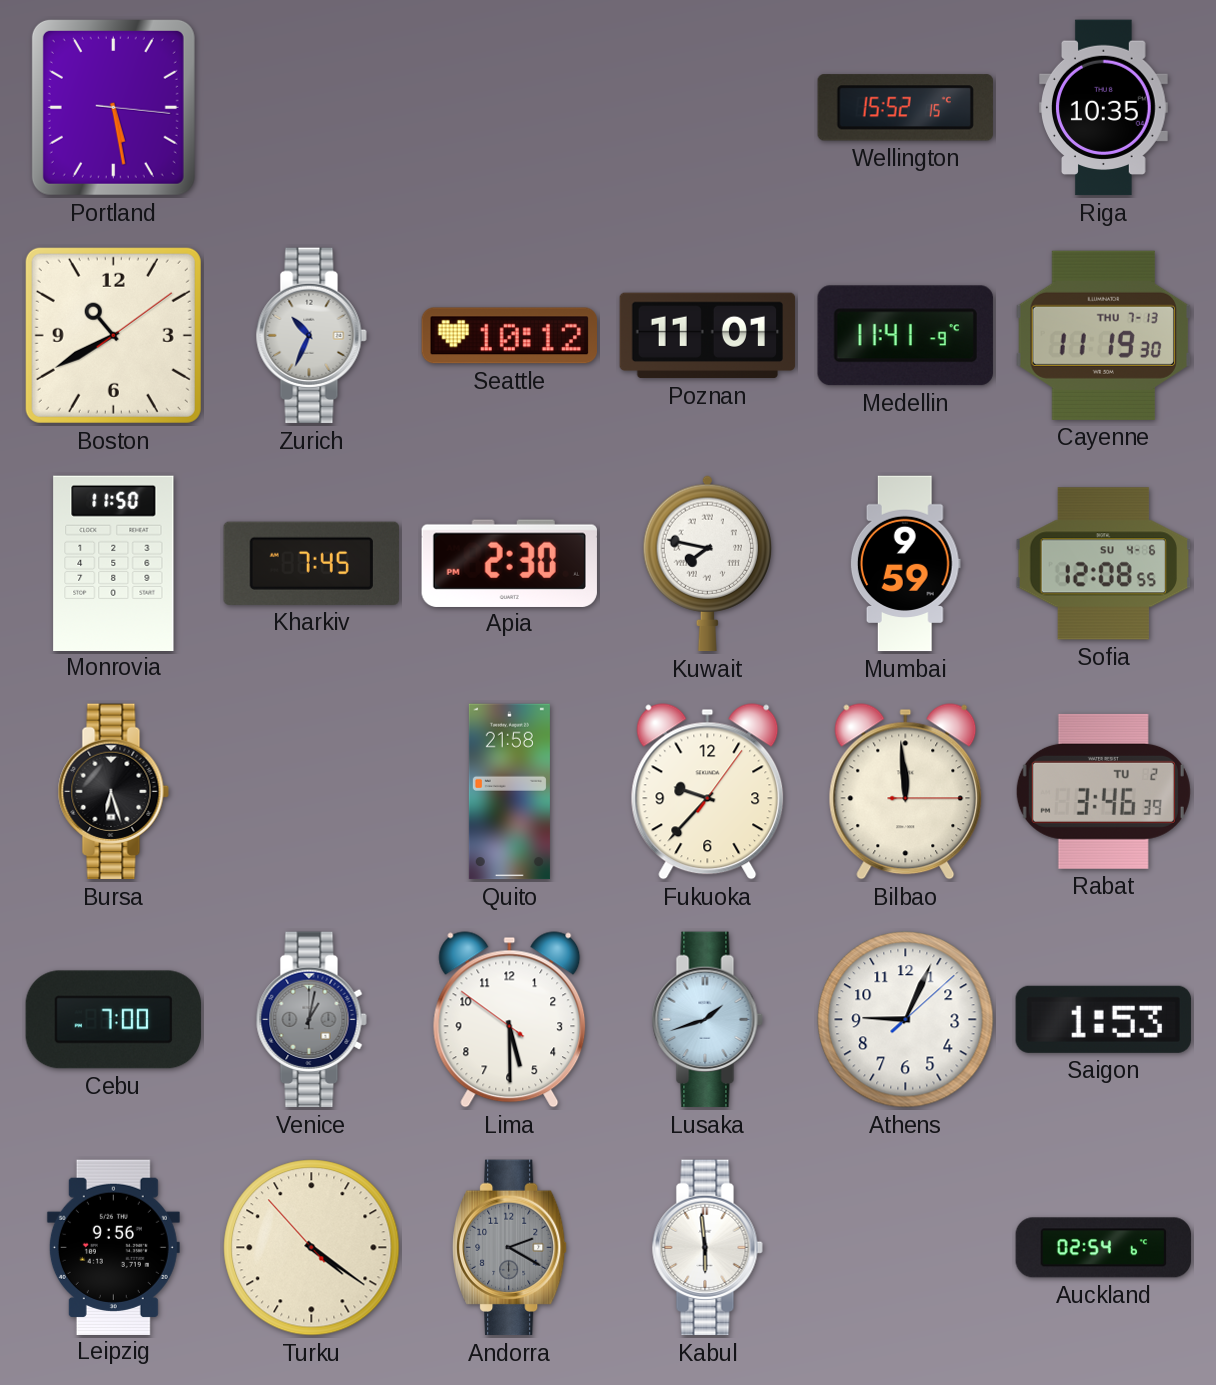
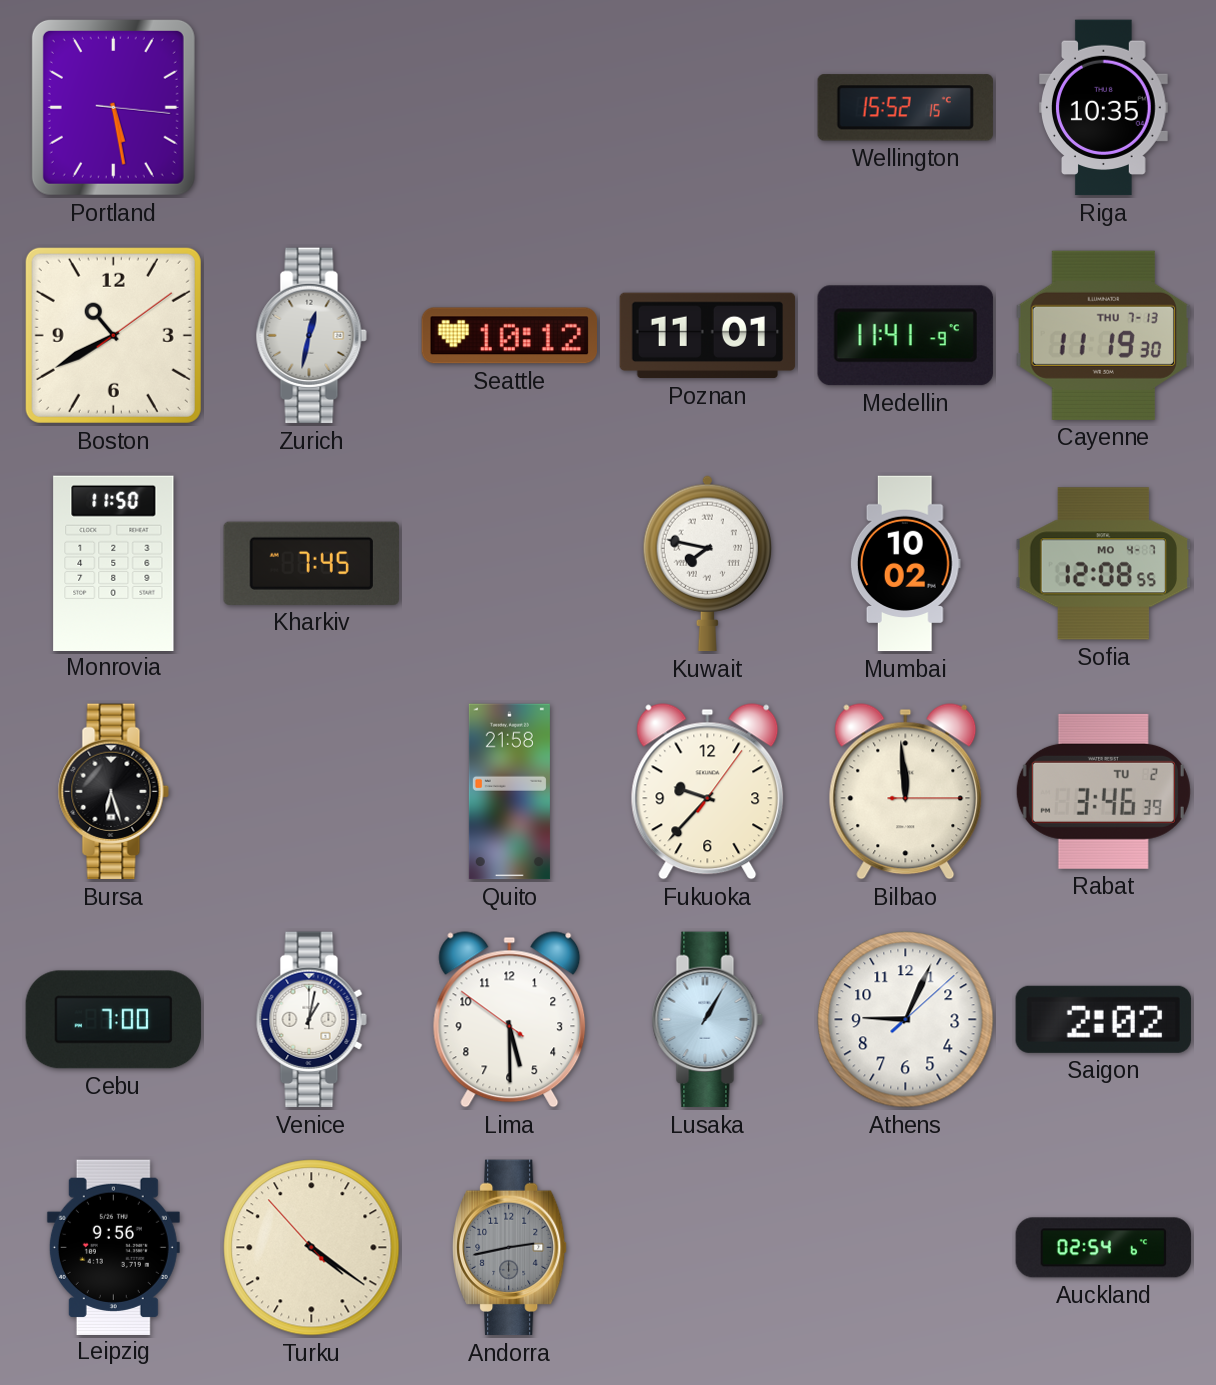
Zurich: 10:34 -> 12:32
Apia: 2:30 -> none
Mumbai: 9:59 -> 10:02
Sofia date: SU 4-6 -> MO 4-7
Venice dial: grey -> white
Lusaka: 1:42 -> 1:05
Saigon: 1:53 -> 2:02
Andorra: 2:20 -> 2:43
Kabul: 5:59 -> none
